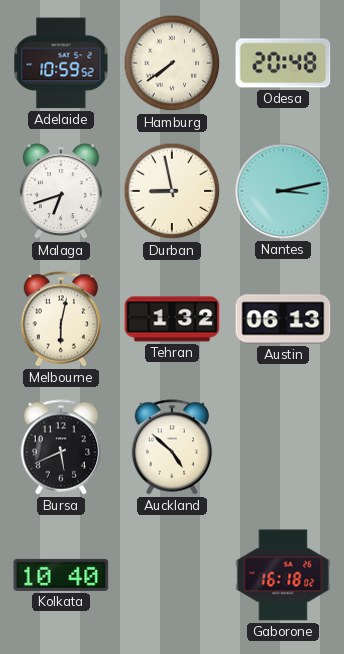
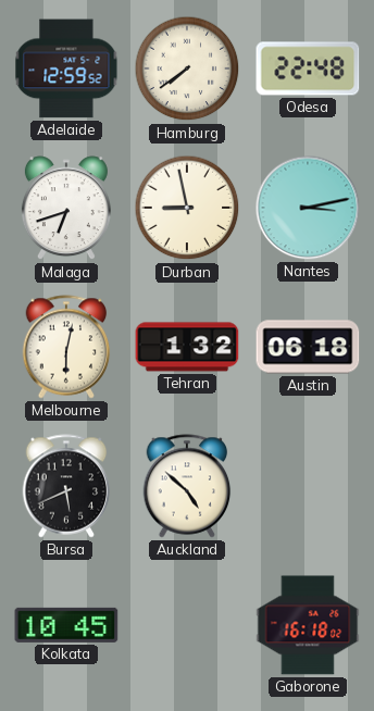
Adelaide: 10:59 -> 12:59
Odesa: 20:48 -> 22:48
Austin: 06:13 -> 06:18
Kolkata: 10:40 -> 10:45
